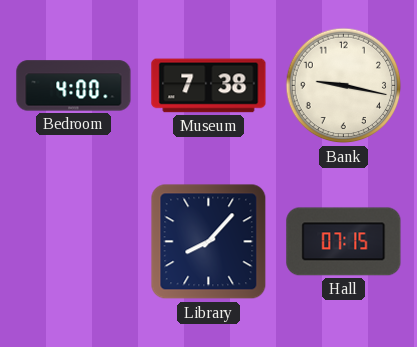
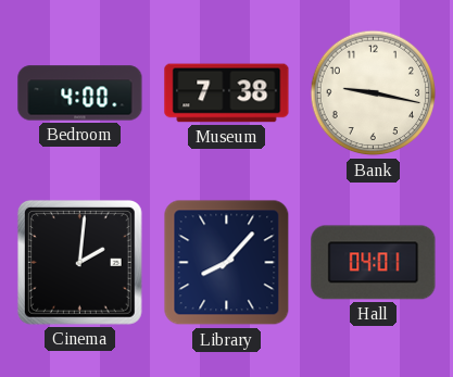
Cinema: none -> 2:01
Hall: 07:15 -> 04:01
